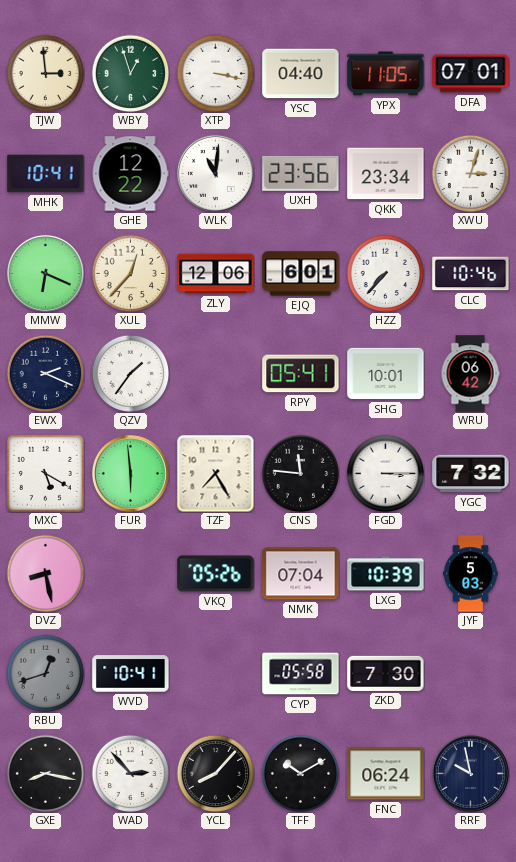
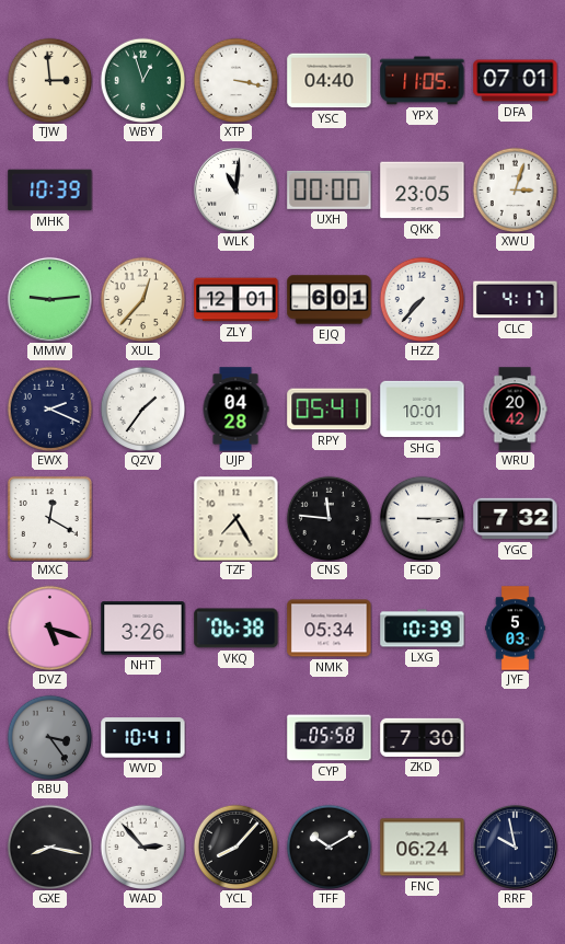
MHK: 10:41 -> 10:39
GHE: 12:22 -> none
UXH: 23:56 -> 00:00
QKK: 23:34 -> 23:05
MMW: 6:19 -> 9:14
ZLY: 12:06 -> 12:01
CLC: 10:46 -> 4:17
UJP: none -> 04:28
WRU: 06:42 -> 20:42
MXC: 5:20 -> 12:20
FUR: 5:59 -> none
DVZ: 8:28 -> 5:18
NHT: none -> 3:26
VKQ: 05:26 -> 06:38
NMK: 07:04 -> 05:34
RBU: 12:42 -> 3:24
